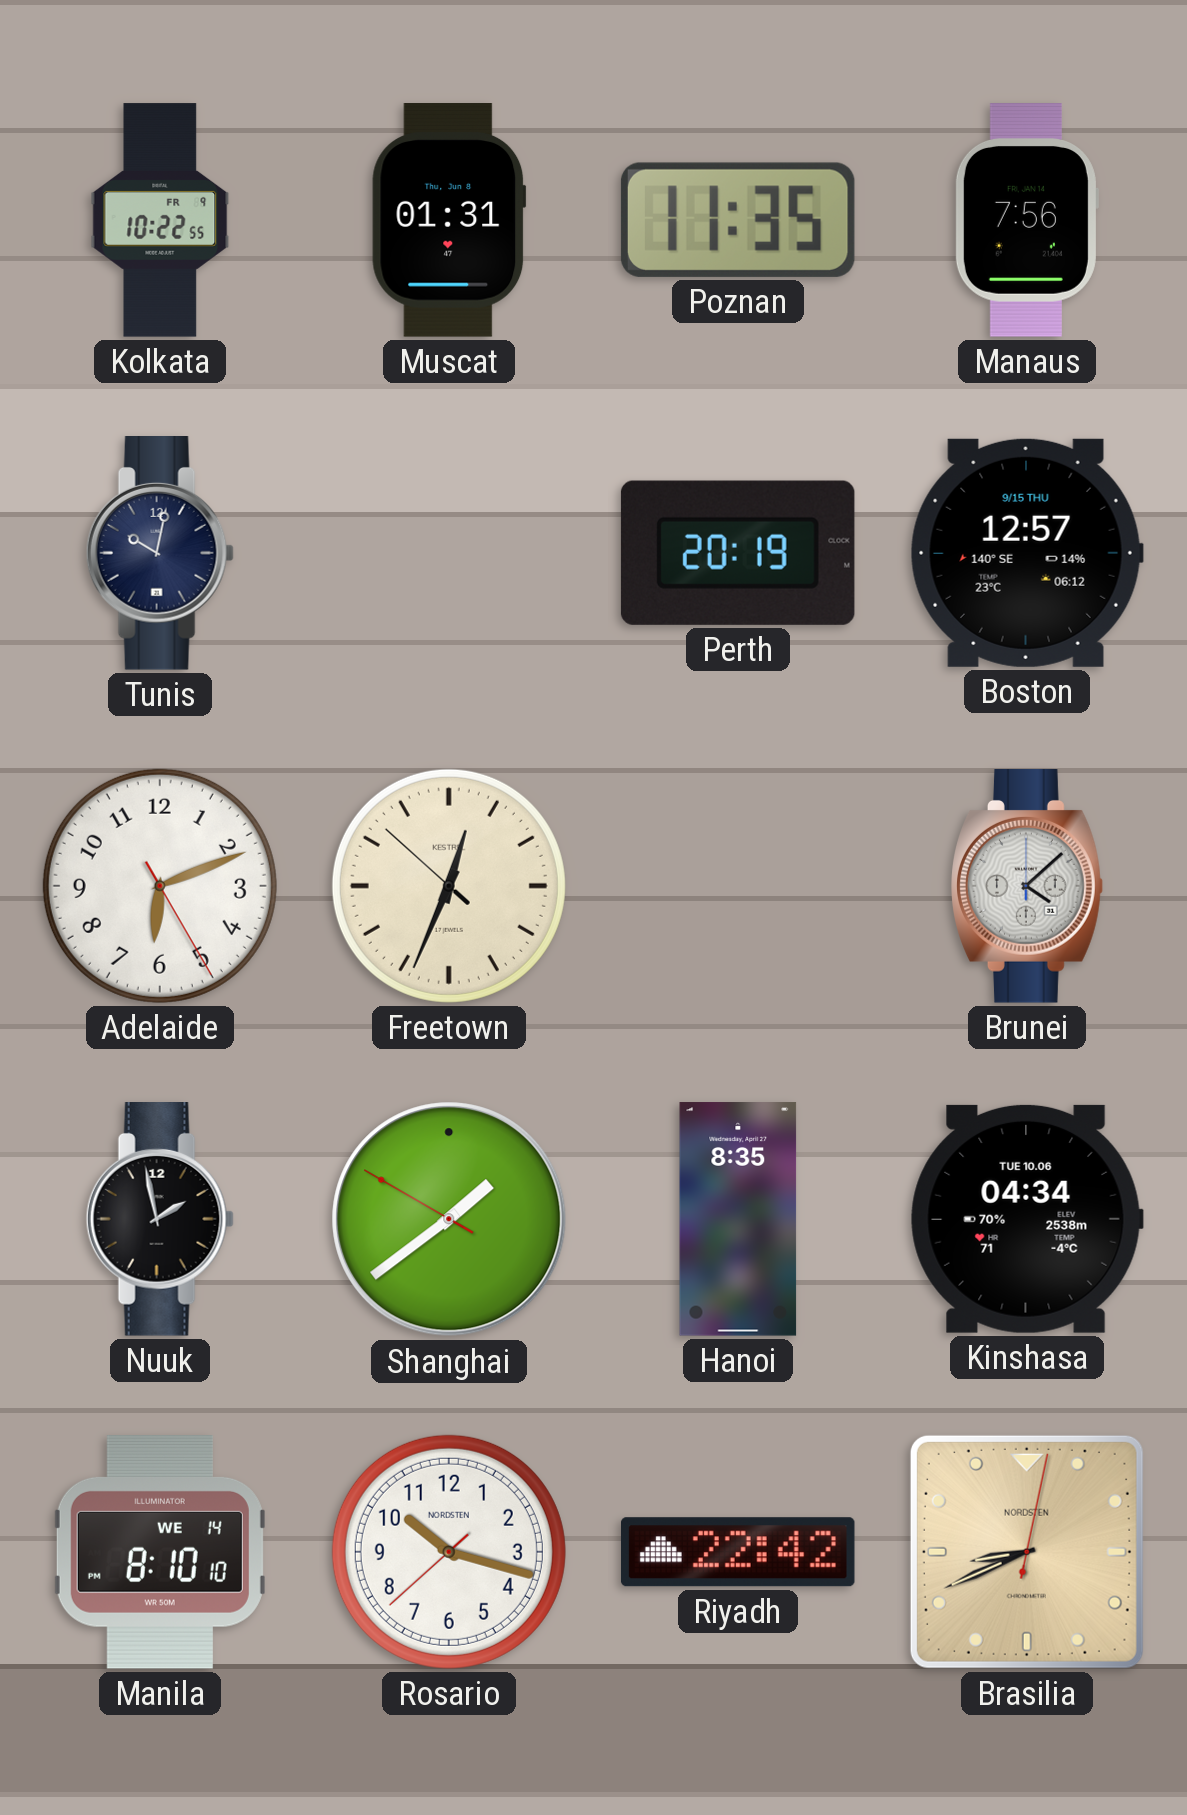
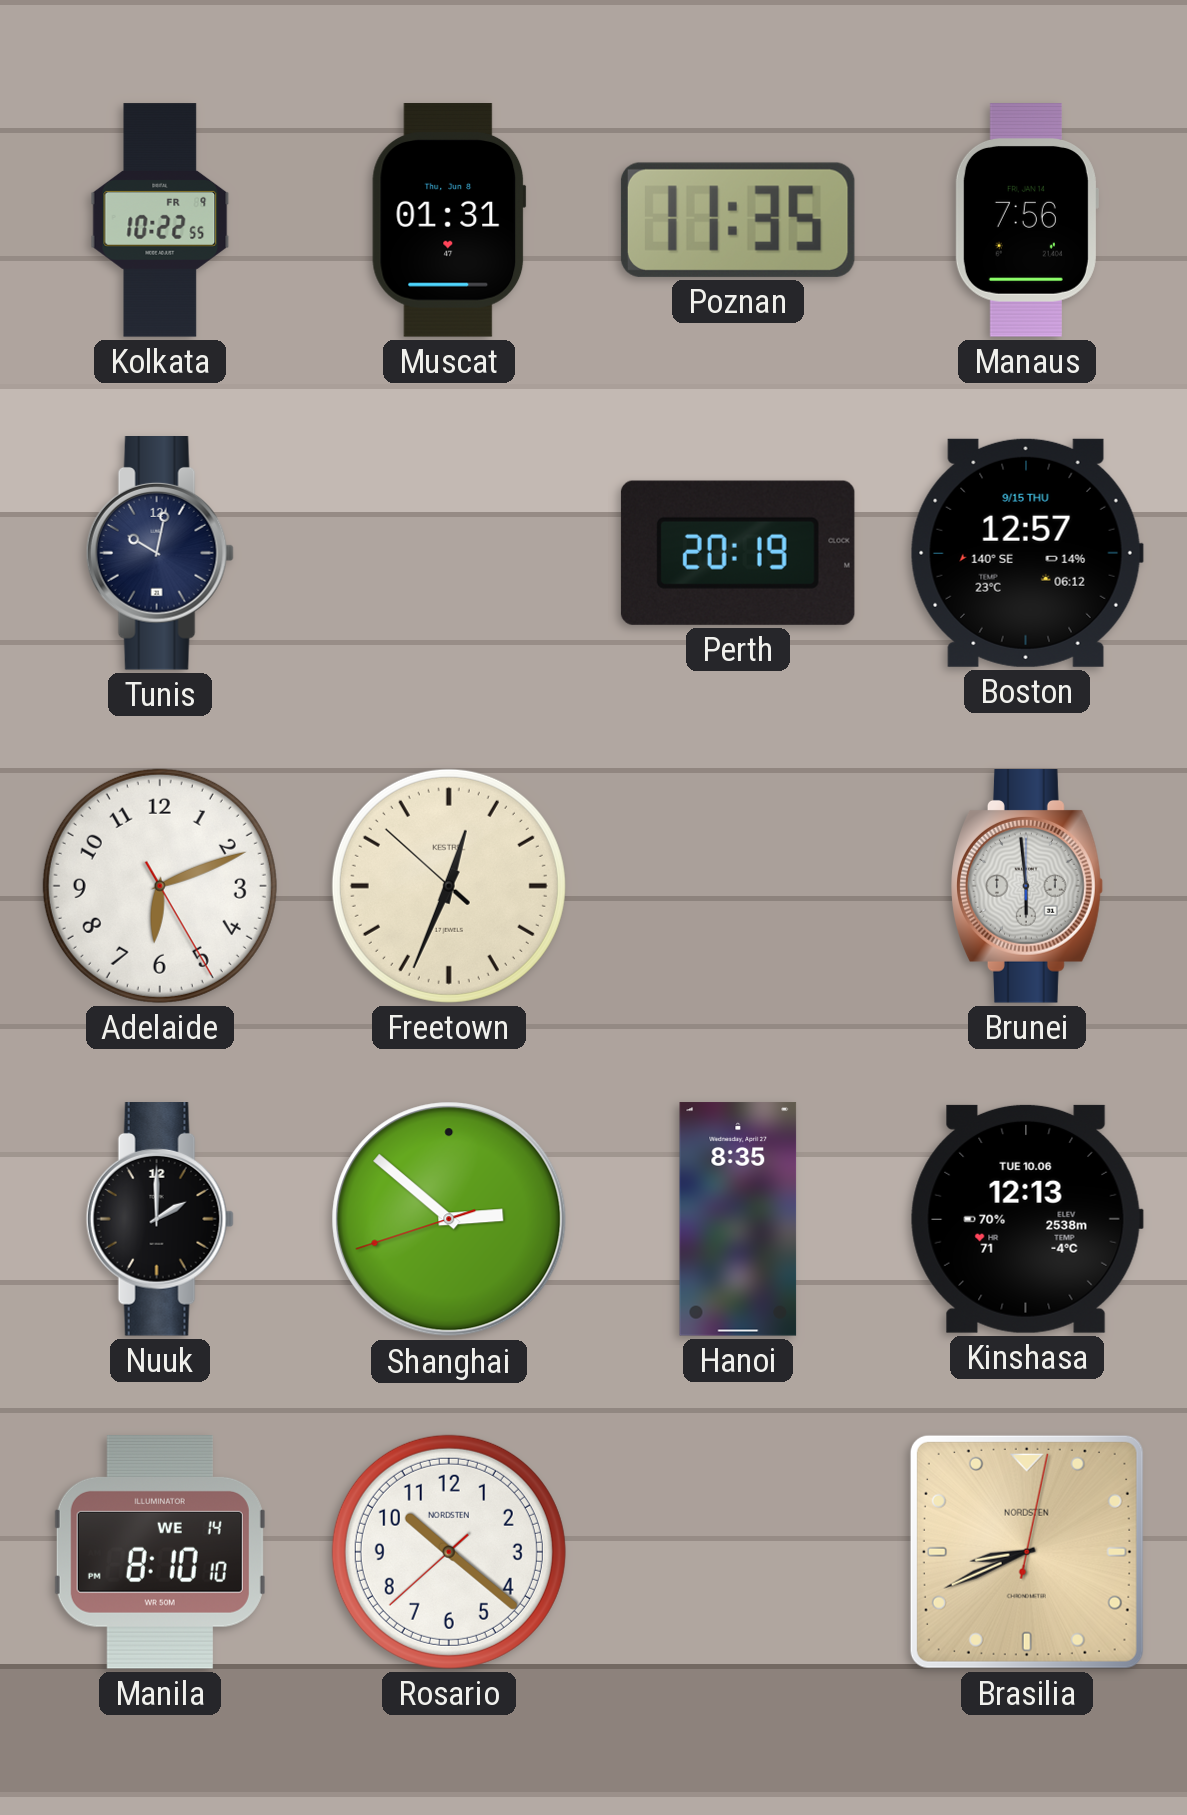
Brunei: 4:08 -> 5:59
Nuuk: 1:58 -> 2:00
Shanghai: 1:38 -> 2:51
Kinshasa: 04:34 -> 12:13
Rosario: 10:17 -> 10:21
Riyadh: 22:42 -> none
